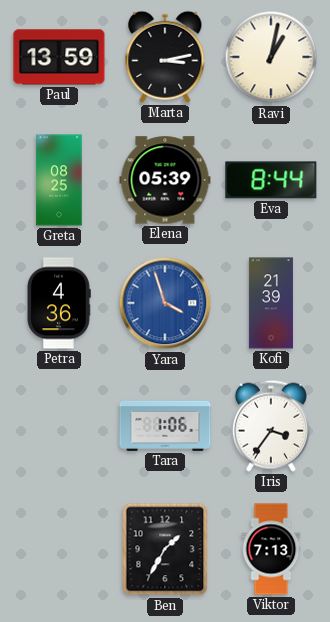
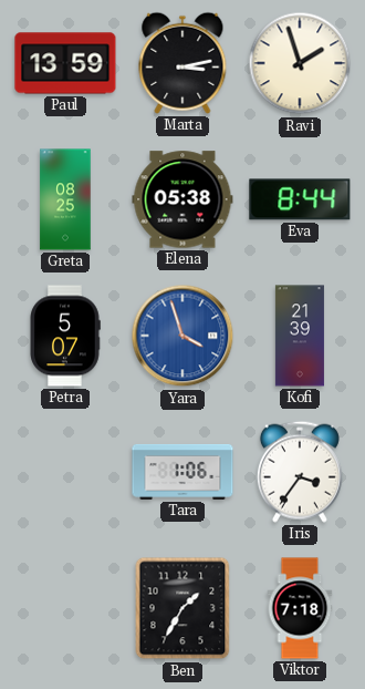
Ravi: 1:02 -> 1:57
Elena: 05:39 -> 05:38
Petra: 4:36 -> 5:07
Viktor: 7:13 -> 7:18
